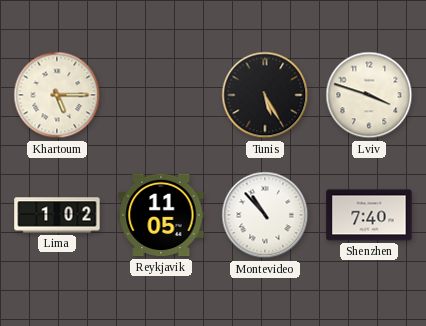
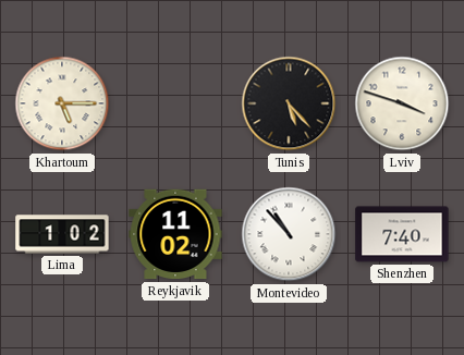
Tunis: 5:25 -> 5:23
Reykjavik: 11:05 -> 11:02
